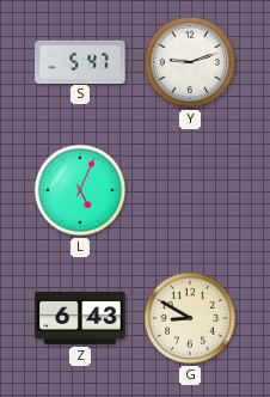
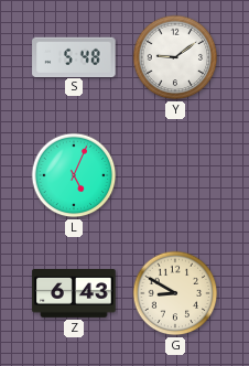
S: 5:47 -> 5:48
Y: 9:12 -> 9:09
